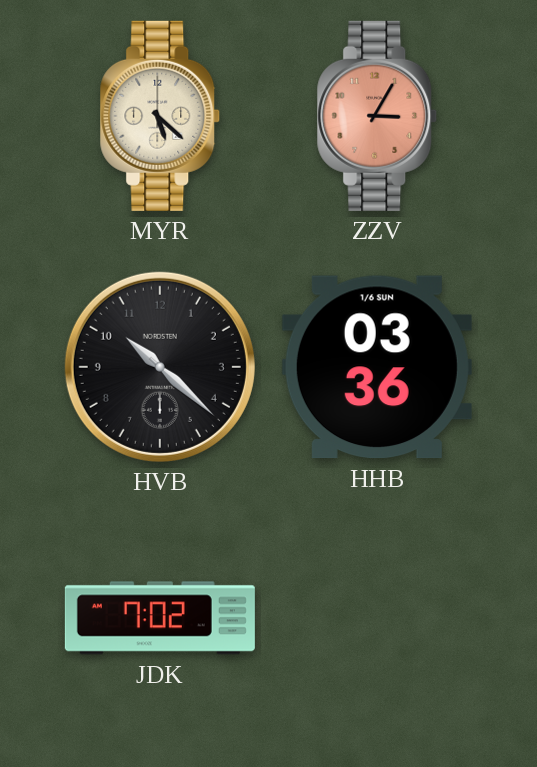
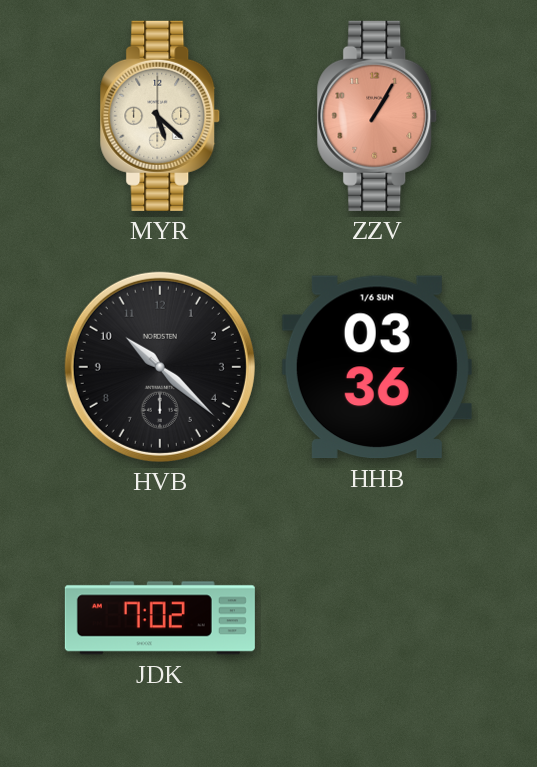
ZZV: 3:05 -> 1:05
